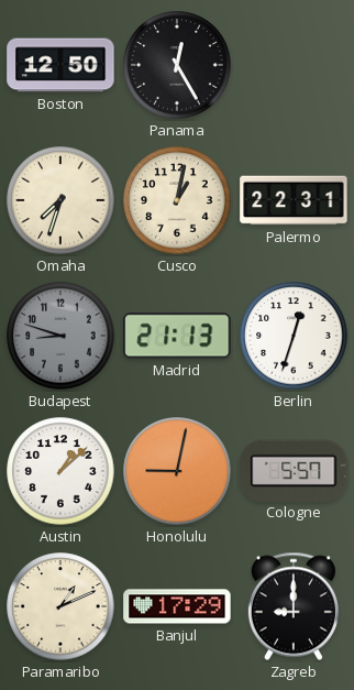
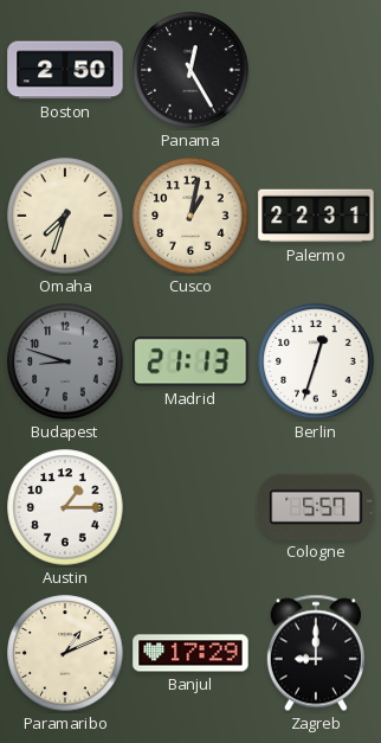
Boston: 12:50 -> 2:50
Austin: 1:08 -> 1:15
Honolulu: 9:02 -> none
